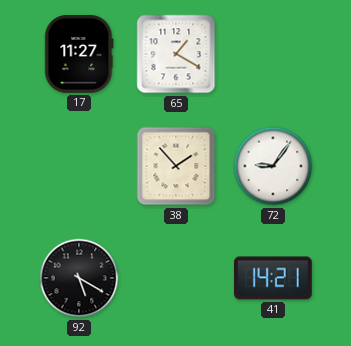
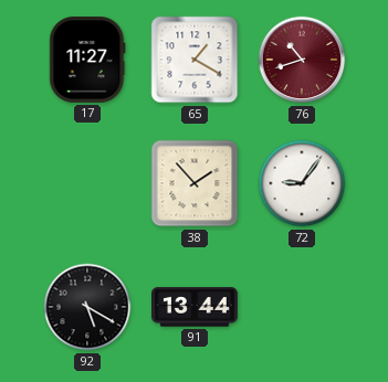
76: none -> 10:42
91: none -> 13:44
41: 14:21 -> none
